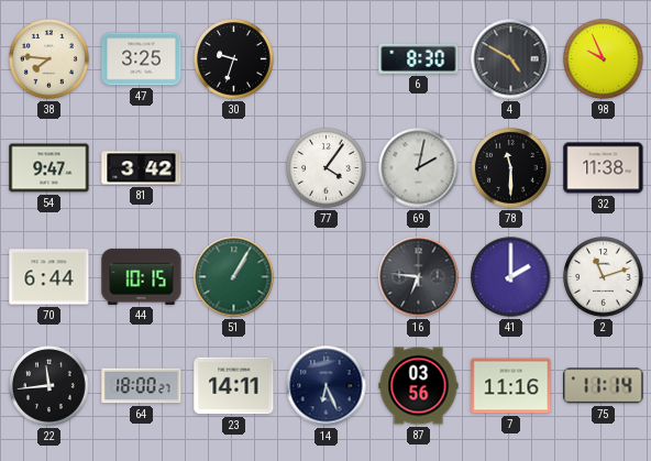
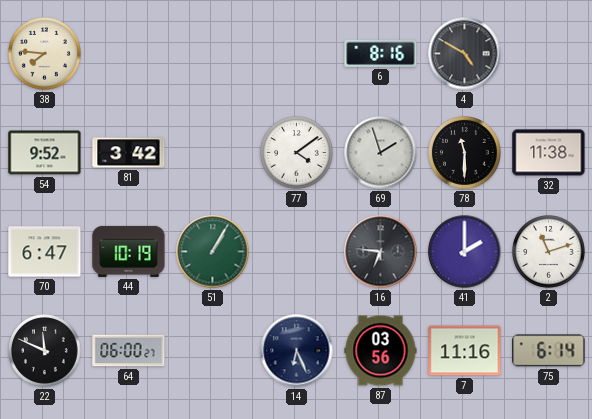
47: 3:25 -> none
30: 9:33 -> none
6: 8:30 -> 8:16
98: 9:56 -> none
54: 9:47 -> 9:52
77: 4:06 -> 4:09
69: 2:02 -> 1:57
70: 6:44 -> 6:47
44: 10:15 -> 10:19
22: 11:44 -> 11:49
64: 18:00 -> 06:00
23: 14:11 -> none
75: 11:14 -> 6:14
